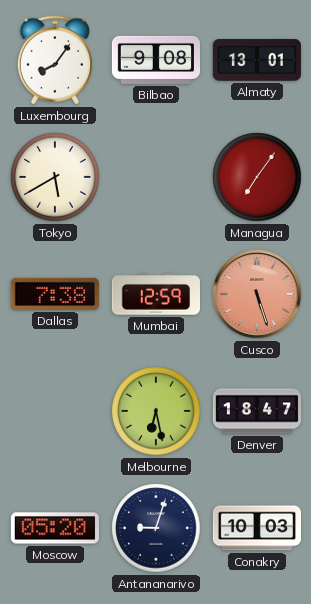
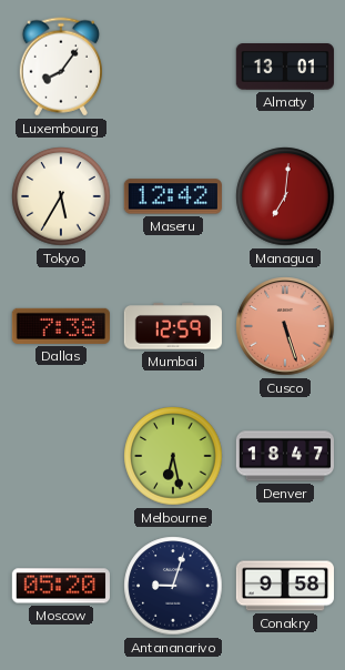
Bilbao: 9:08 -> none
Tokyo: 5:40 -> 5:35
Maseru: none -> 12:42
Managua: 7:06 -> 7:01
Conakry: 10:03 -> 9:58
